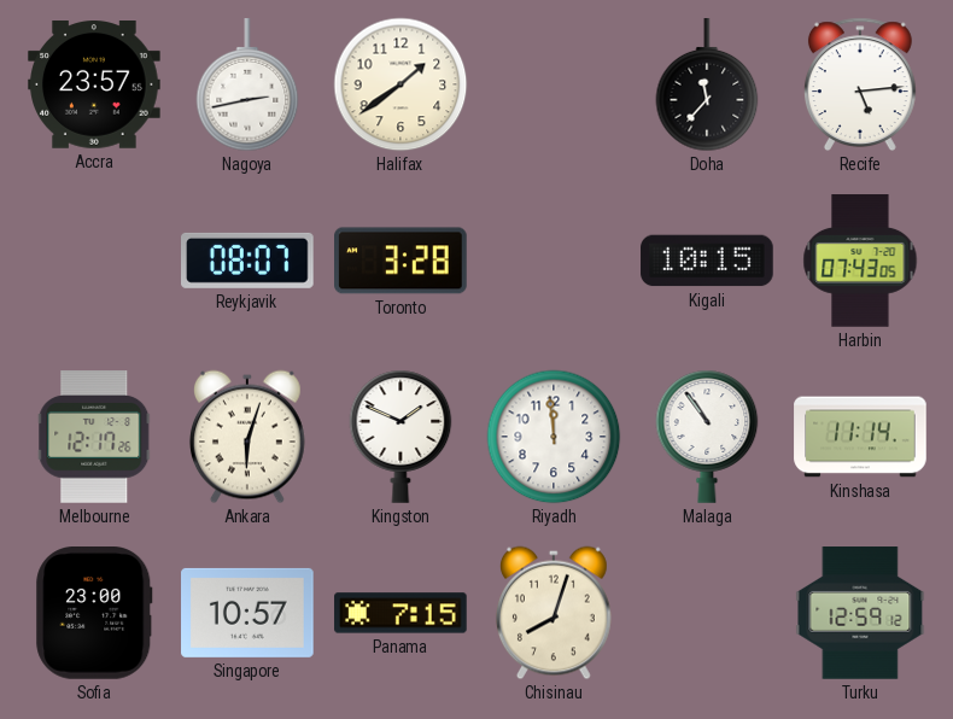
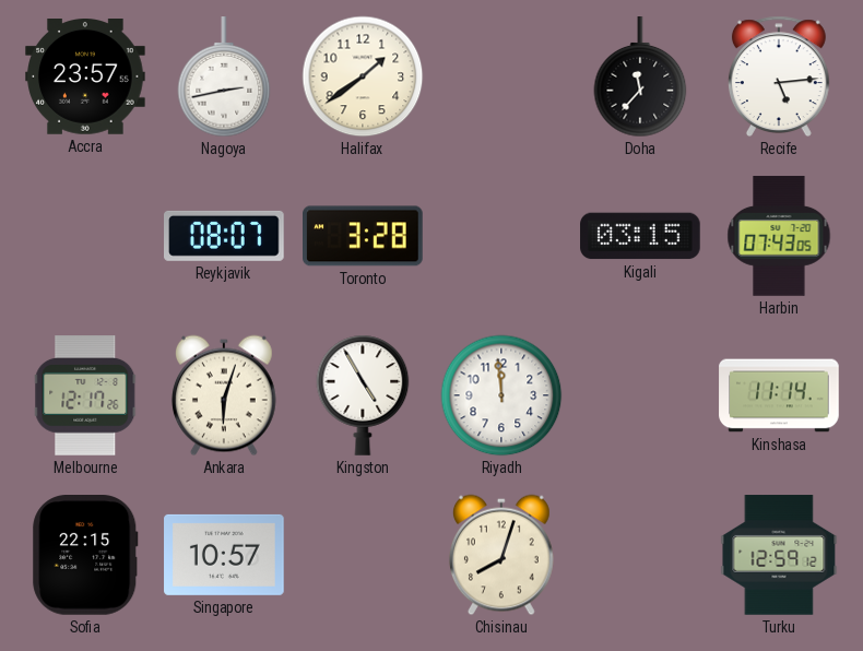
Kigali: 10:15 -> 03:15
Kingston: 1:49 -> 4:55
Malaga: 10:54 -> none
Sofia: 23:00 -> 22:15
Panama: 7:15 -> none
